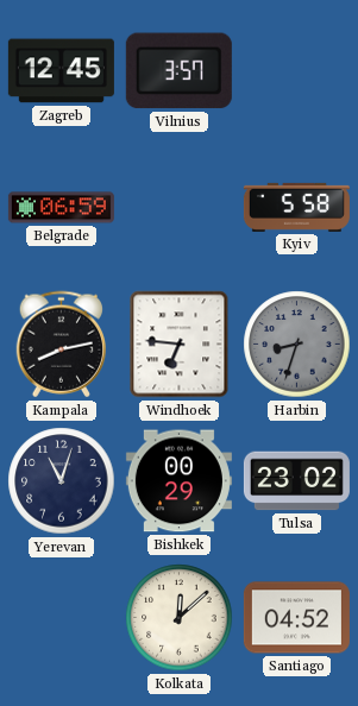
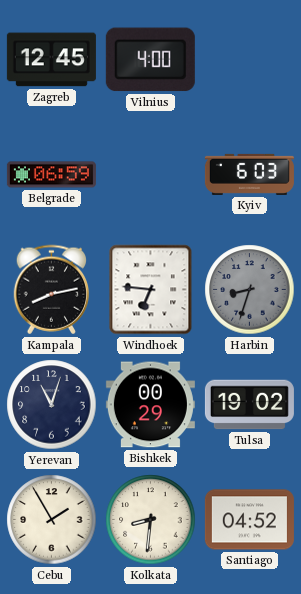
Vilnius: 3:57 -> 4:00
Kyiv: 5:58 -> 6:03
Tulsa: 23:02 -> 19:02
Cebu: none -> 1:55
Kolkata: 12:08 -> 8:31
